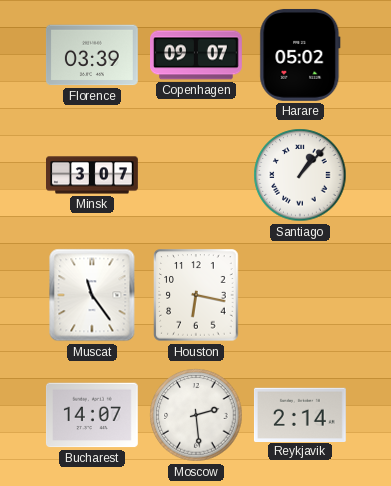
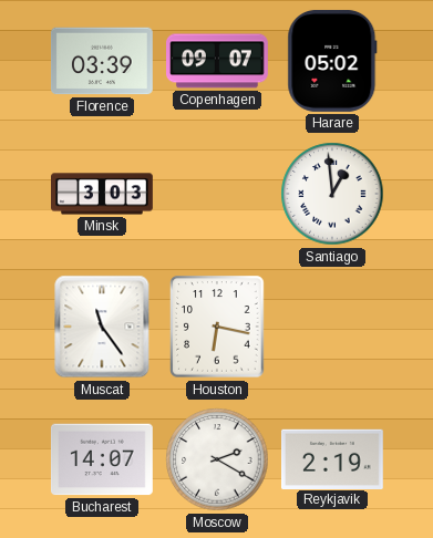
Minsk: 3:07 -> 3:03
Santiago: 1:07 -> 12:59
Moscow: 2:29 -> 2:20
Reykjavik: 2:14 -> 2:19
